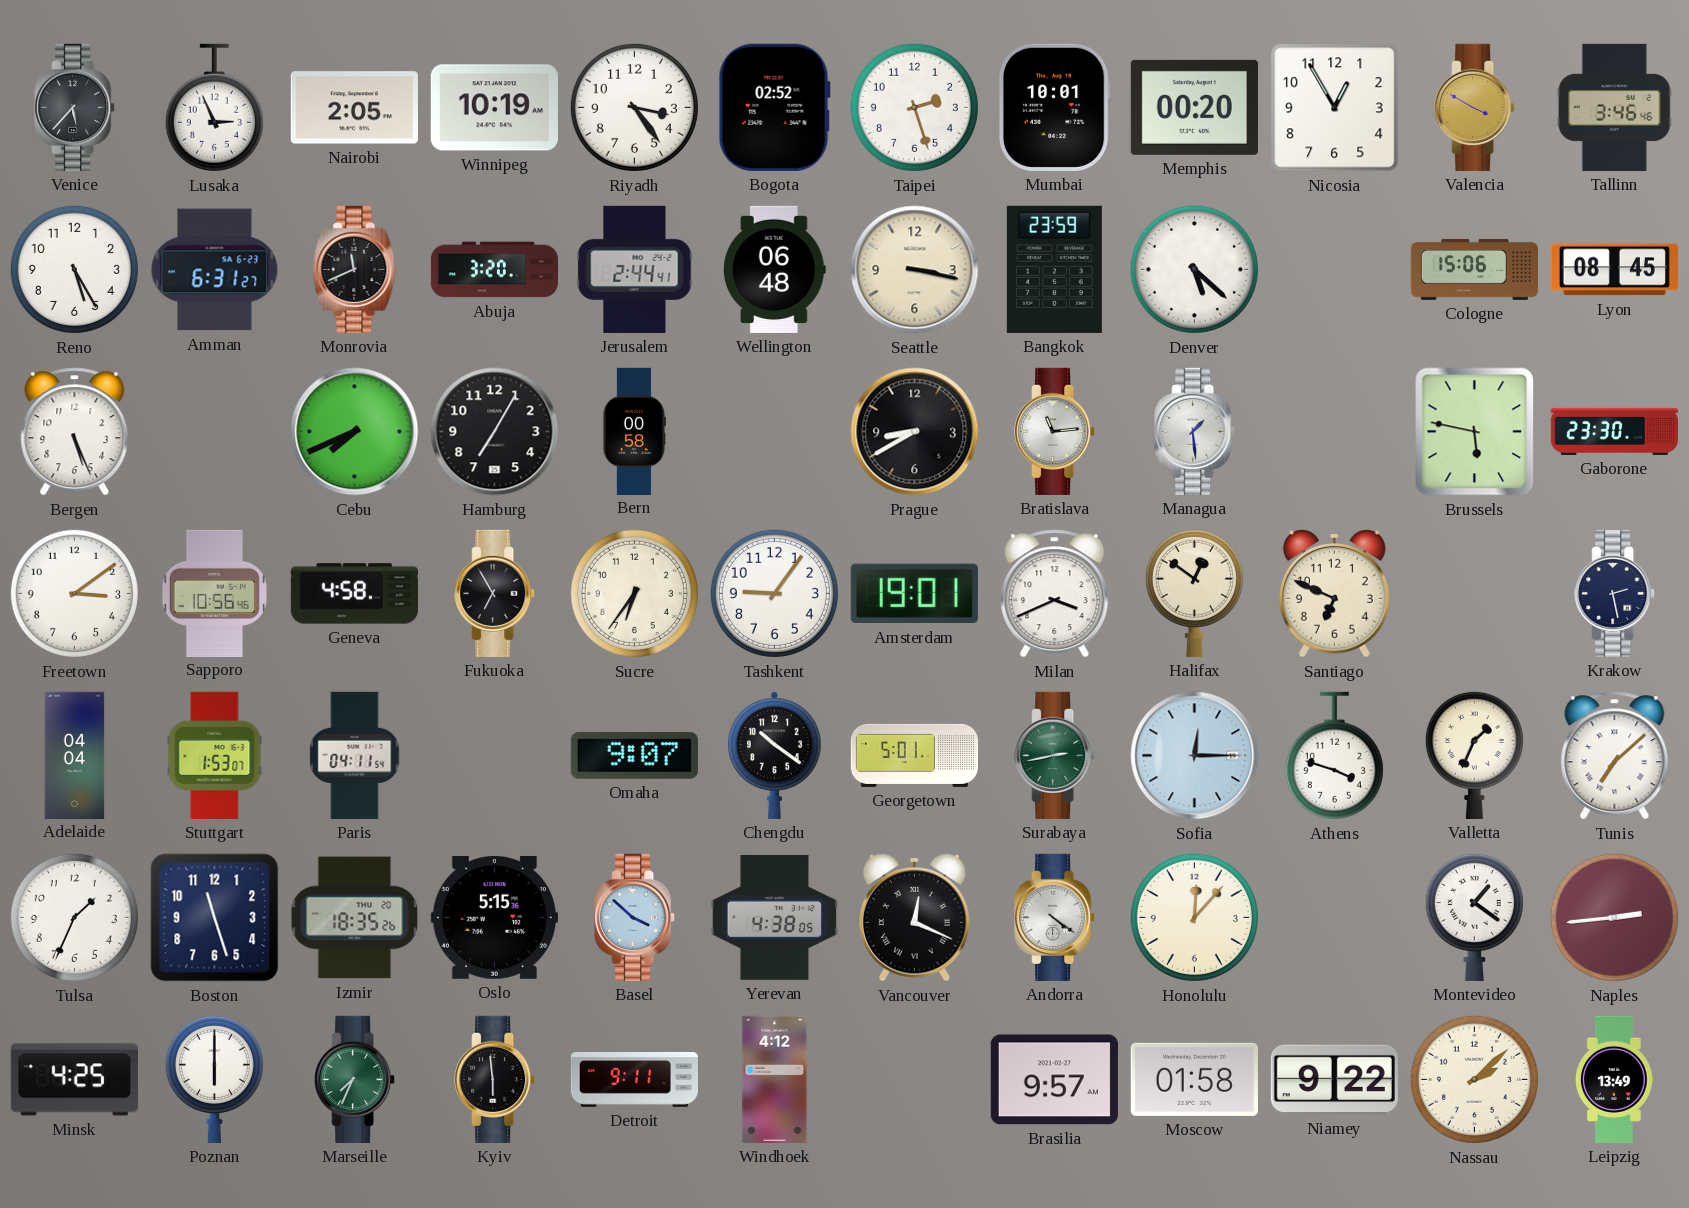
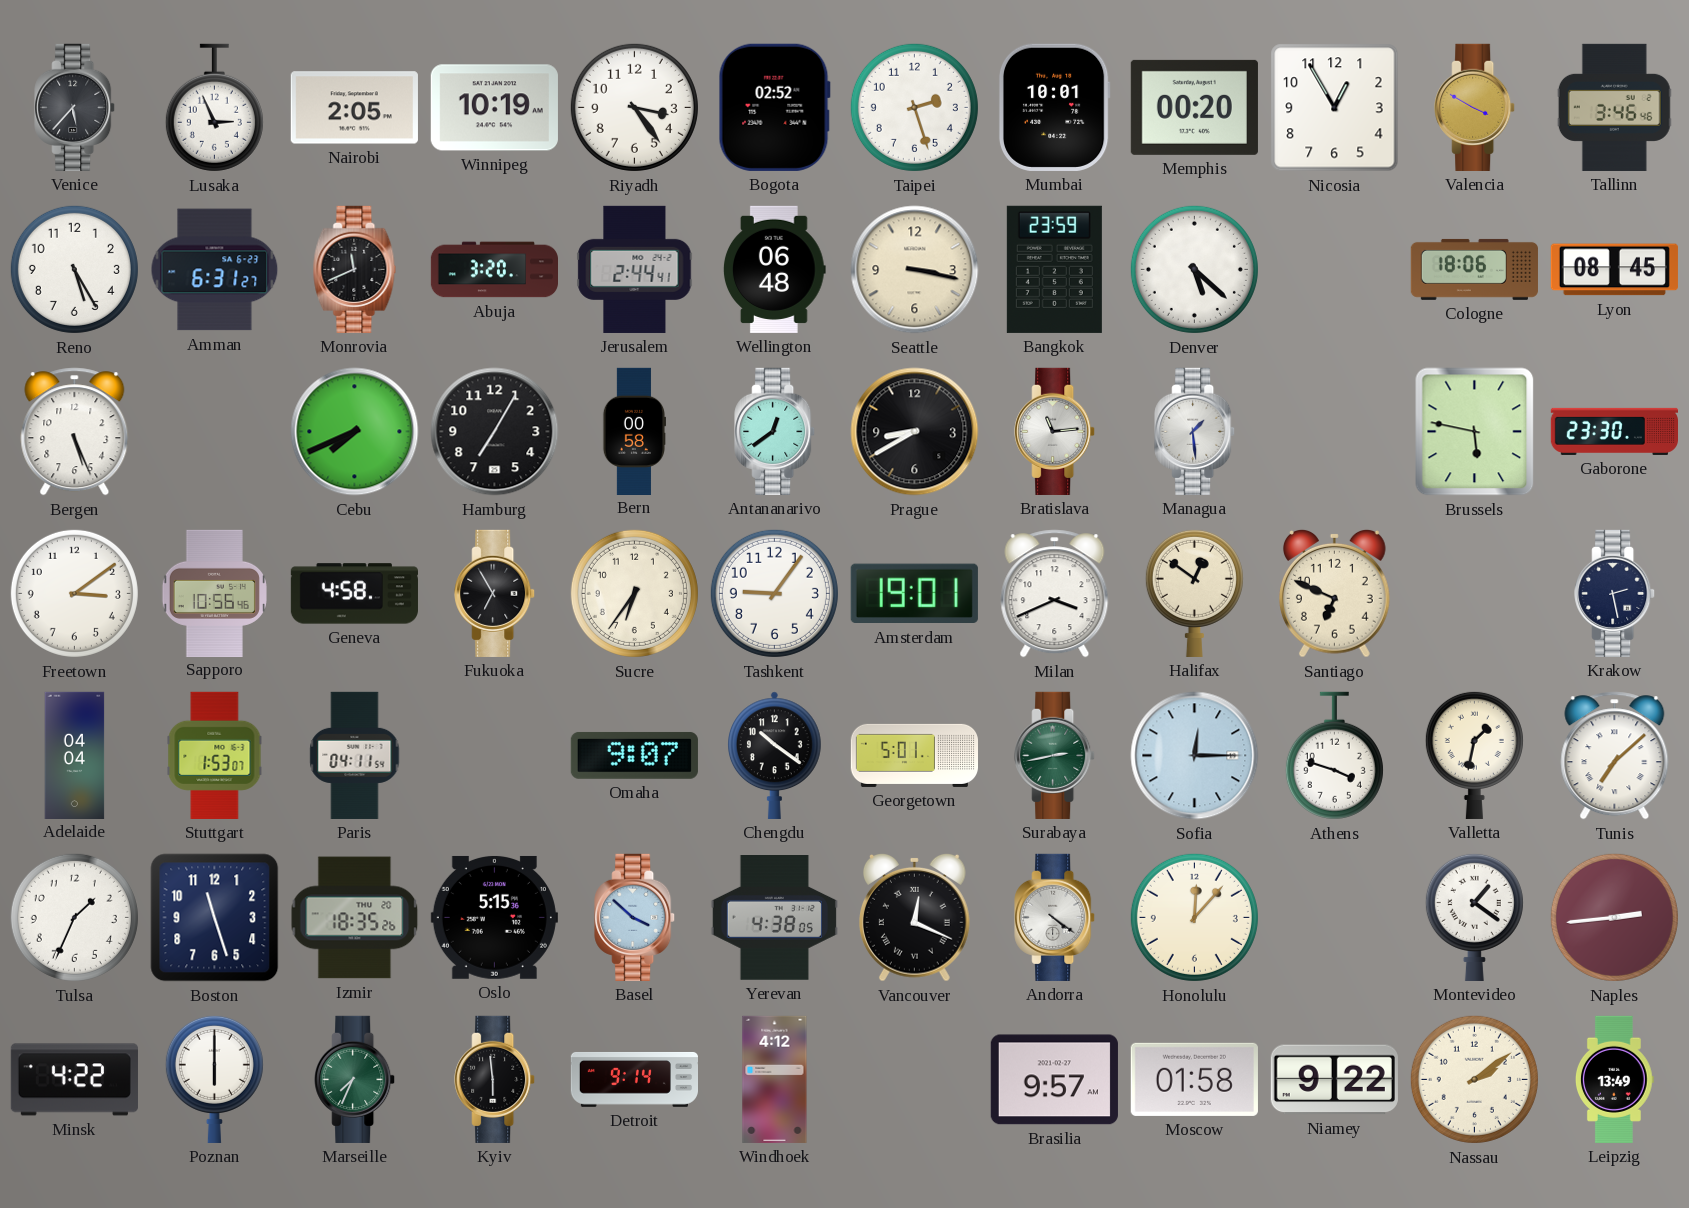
Cologne: 15:06 -> 18:06
Antananarivo: none -> 12:39
Valletta: 1:34 -> 1:32
Minsk: 4:25 -> 4:22
Detroit: 9:11 -> 9:14
Nassau: 2:08 -> 2:09
